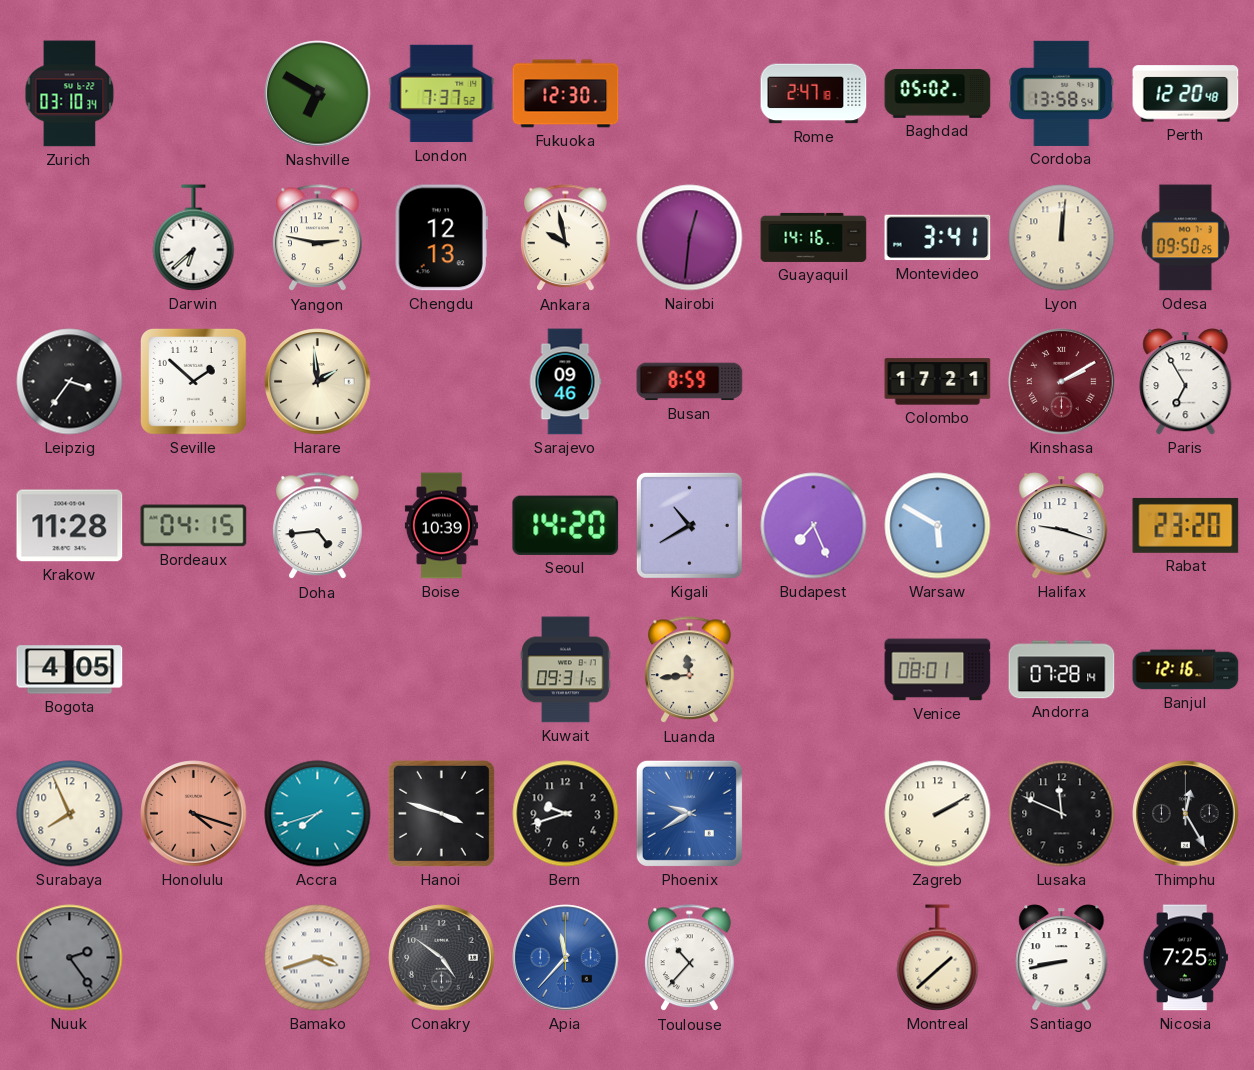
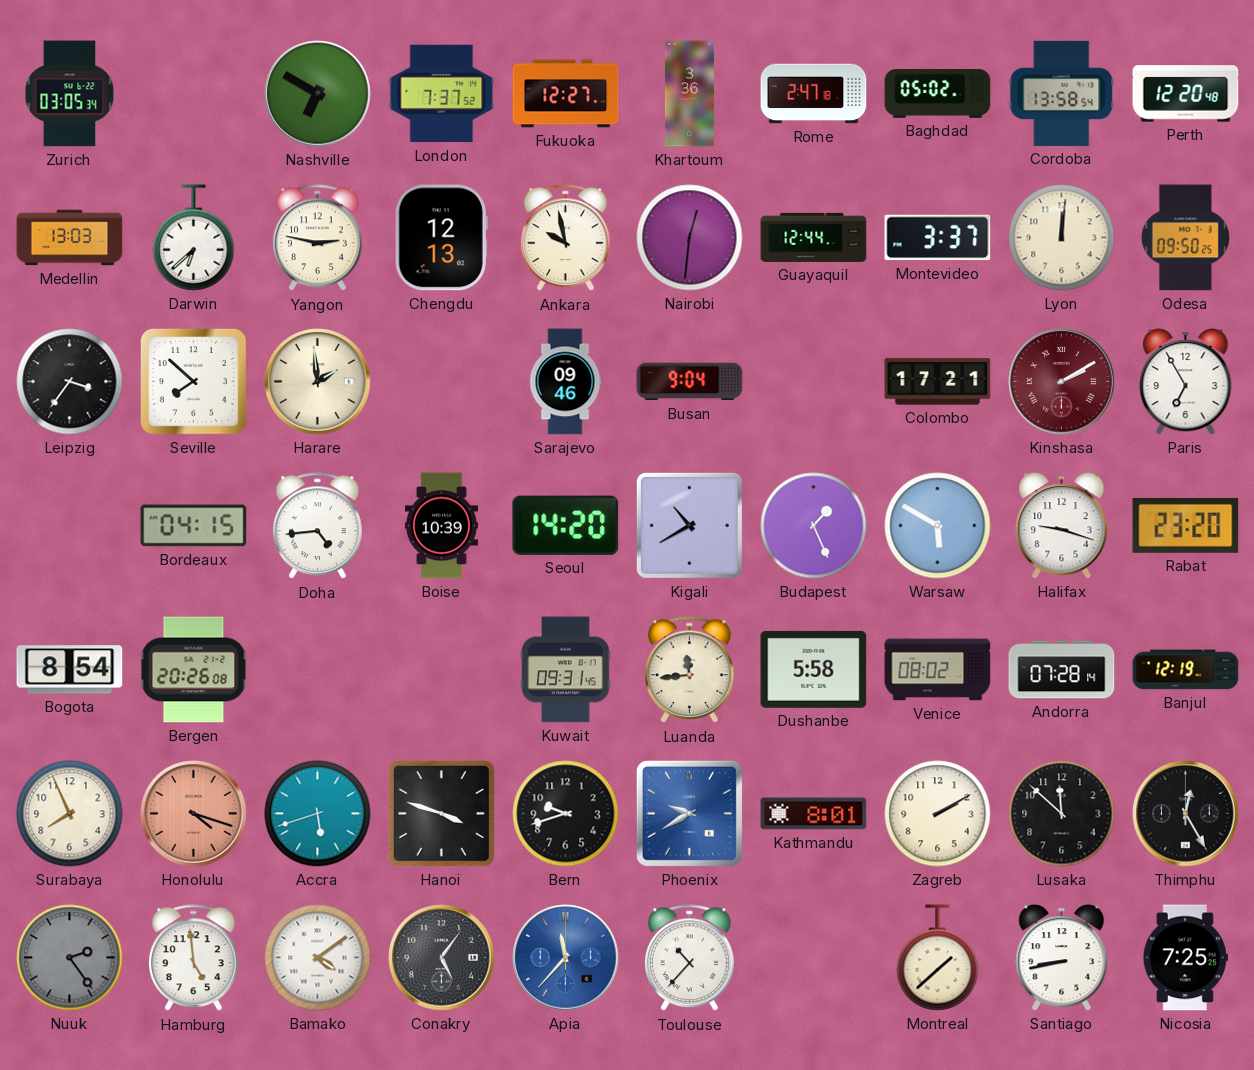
Zurich: 03:10 -> 03:05
Fukuoka: 12:30 -> 12:27
Khartoum: none -> 3:36
Medellin: none -> 13:03
Guayaquil: 14:16 -> 12:44
Montevideo: 3:41 -> 3:37
Seville: 1:52 -> 7:52
Busan: 8:59 -> 9:04
Krakow: 11:28 -> none
Budapest: 7:26 -> 1:26
Bogota: 4:05 -> 8:54
Bergen: none -> 20:26
Dushanbe: none -> 5:58
Venice: 08:01 -> 08:02
Banjul: 12:16 -> 12:19
Accra: 7:42 -> 5:42
Kathmandu: none -> 8:01
Lusaka: 11:49 -> 11:52
Hamburg: none -> 4:59
Bamako: 3:42 -> 4:09
Conakry: 4:51 -> 5:06
